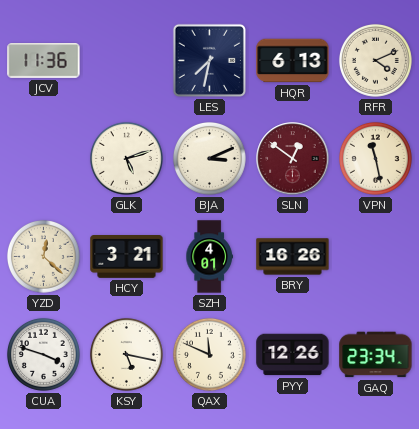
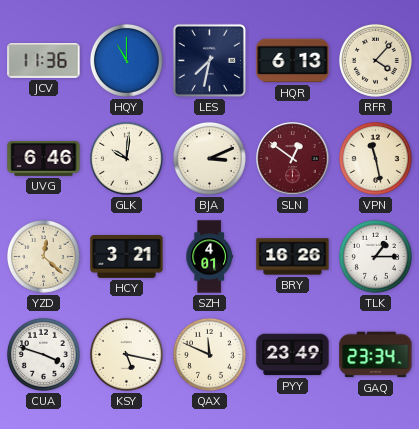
HQY: none -> 11:00
RFR: 4:11 -> 4:07
UVG: none -> 6:46
GLK: 5:12 -> 10:01
TLK: none -> 1:15
PYY: 12:26 -> 23:49
